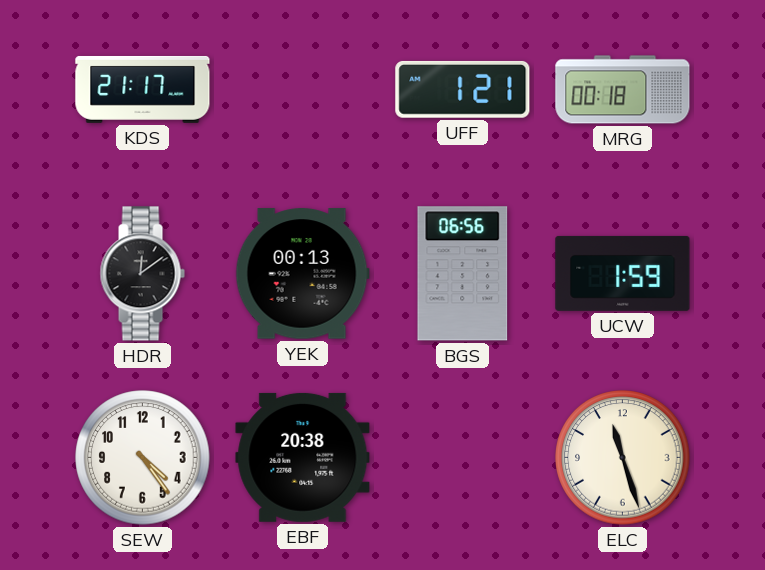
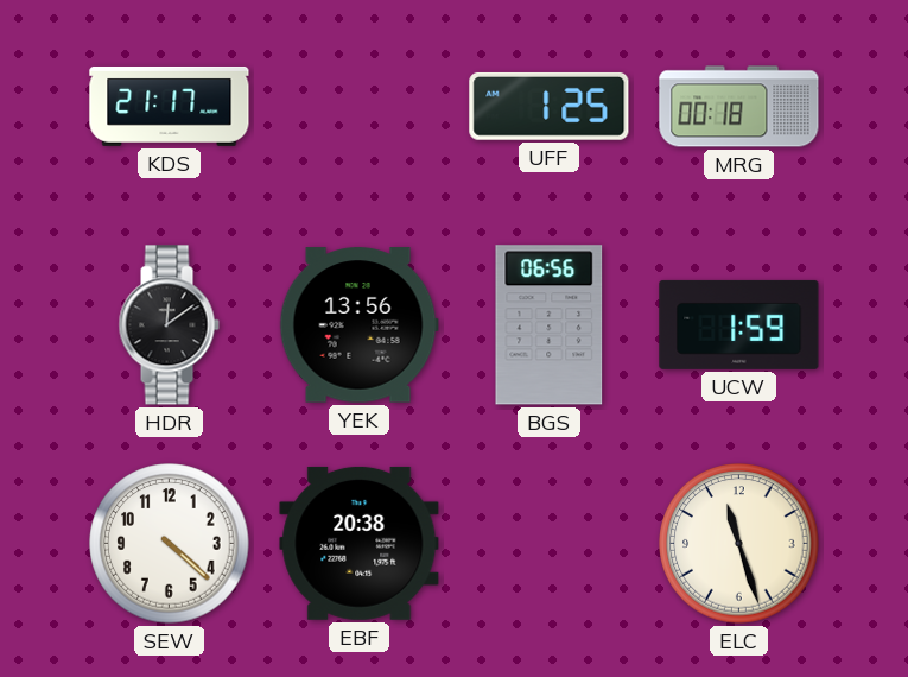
UFF: 1:21 -> 1:25
YEK: 00:13 -> 13:56
SEW: 4:24 -> 4:22
